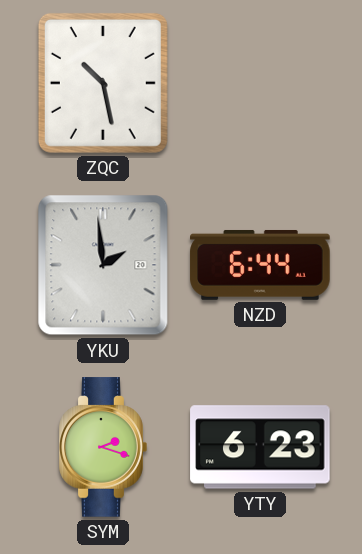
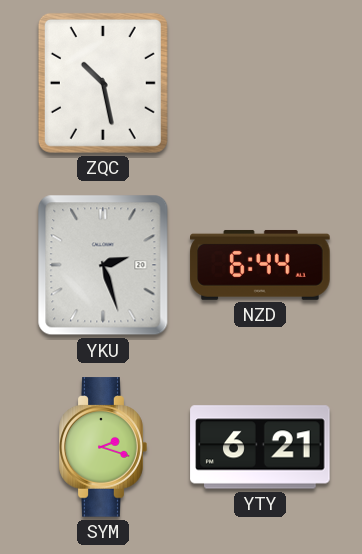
YKU: 1:59 -> 2:27
YTY: 6:23 -> 6:21
